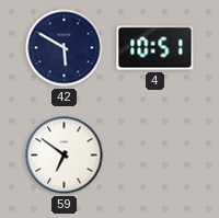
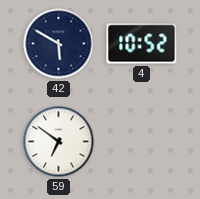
4: 10:51 -> 10:52
